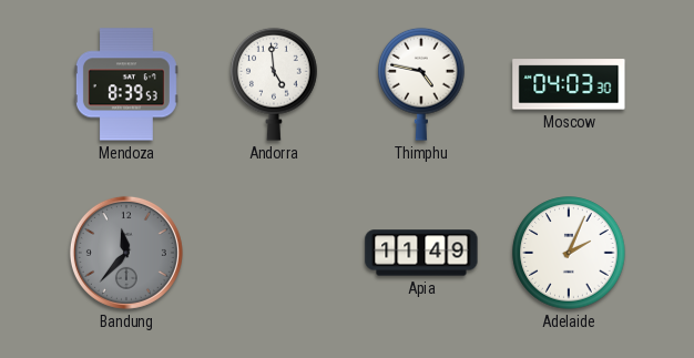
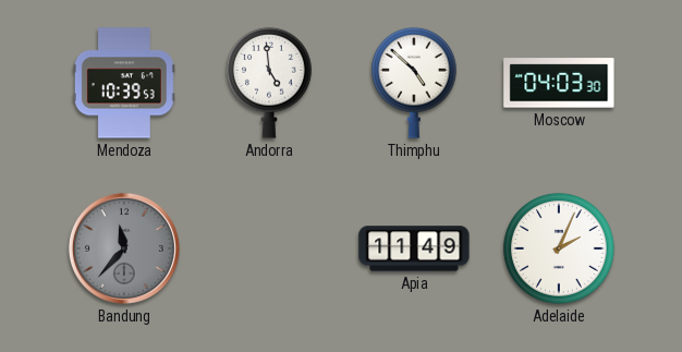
Mendoza: 8:39 -> 10:39
Thimphu: 4:47 -> 4:52
